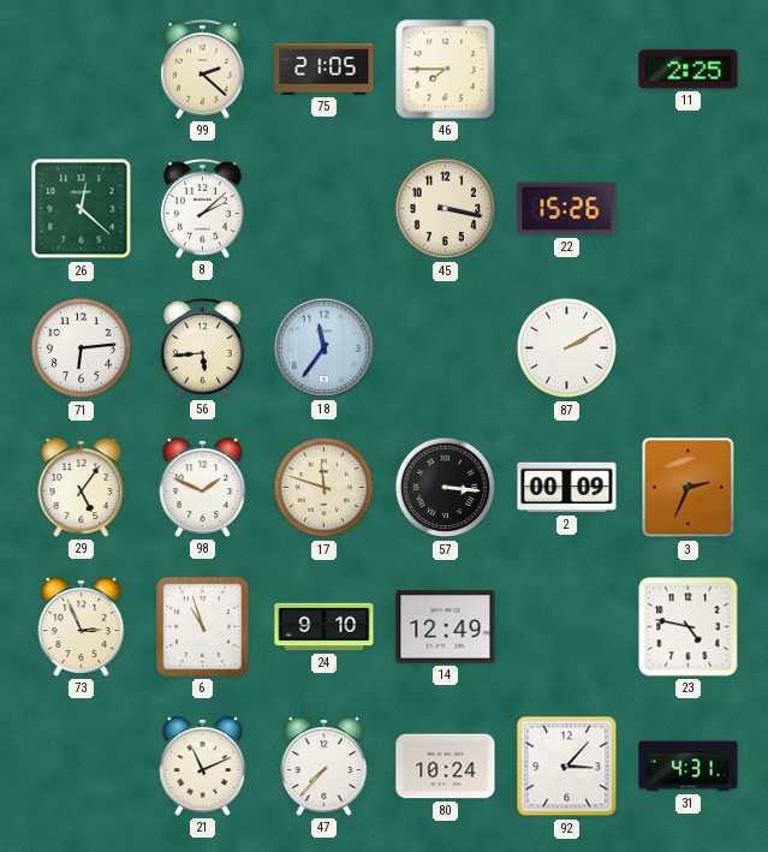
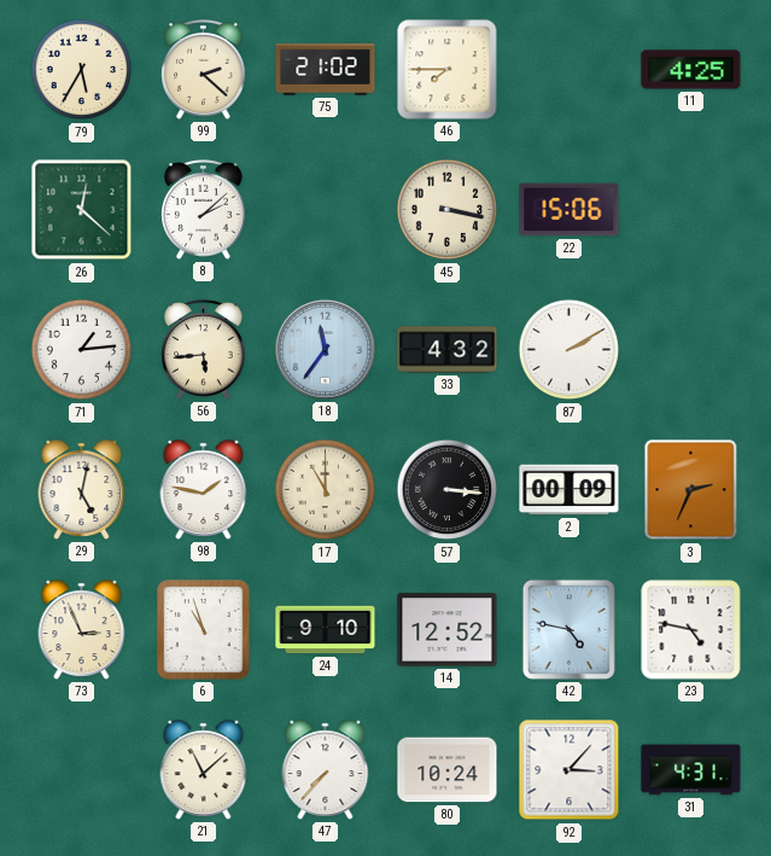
79: none -> 5:35
75: 21:05 -> 21:02
11: 2:25 -> 4:25
22: 15:26 -> 15:06
71: 6:14 -> 1:14
33: none -> 4:32
29: 5:06 -> 5:02
98: 1:49 -> 1:47
17: 11:48 -> 11:00
14: 12:49 -> 12:52
42: none -> 4:47
21: 11:11 -> 11:08
